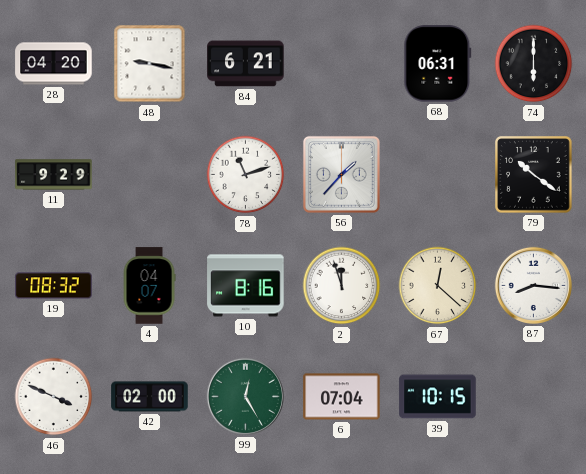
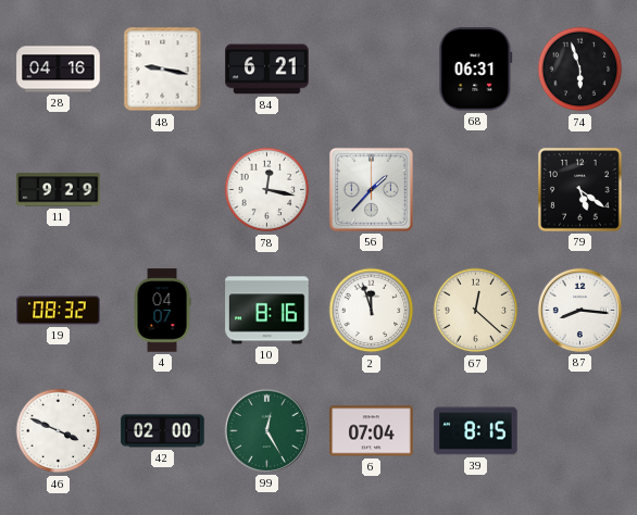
28: 04:20 -> 04:16
74: 6:00 -> 5:57
78: 11:12 -> 12:17
79: 10:21 -> 5:21
39: 10:15 -> 8:15
